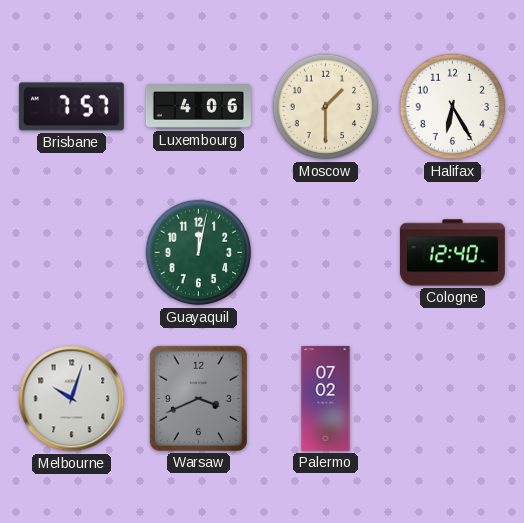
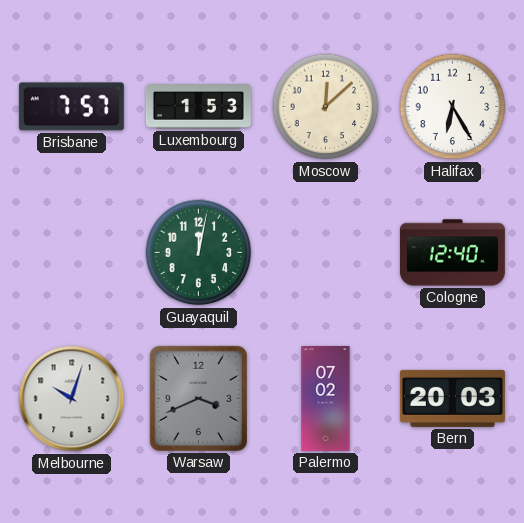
Luxembourg: 4:06 -> 1:53
Moscow: 1:30 -> 12:08
Bern: none -> 20:03
